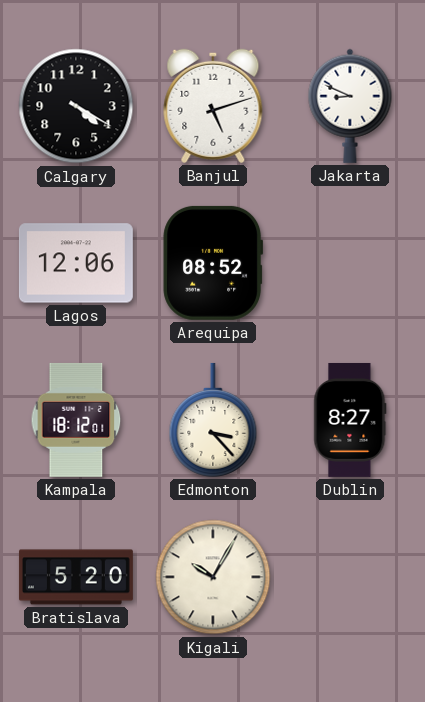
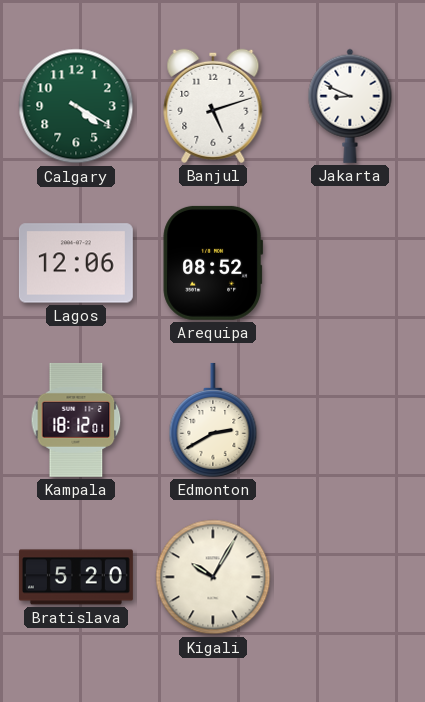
Calgary dial: black -> green
Edmonton: 3:23 -> 2:40
Dublin: 8:27 -> none
